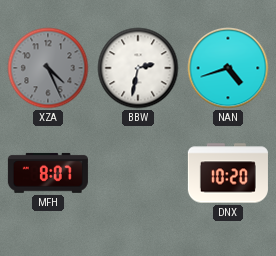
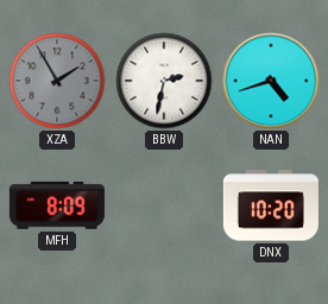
XZA: 4:26 -> 1:55
MFH: 8:07 -> 8:09
